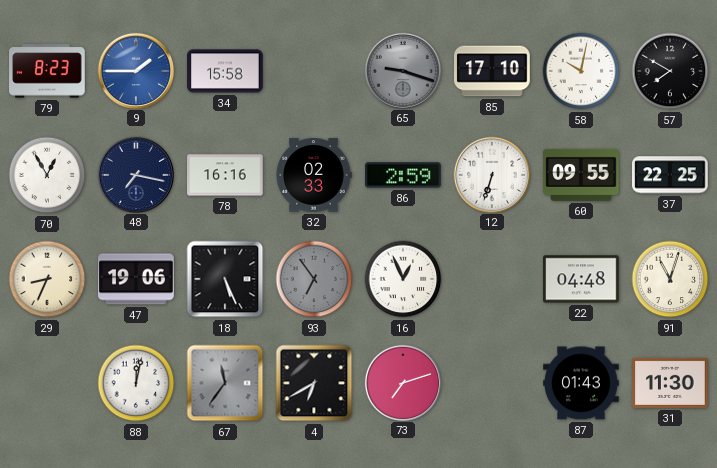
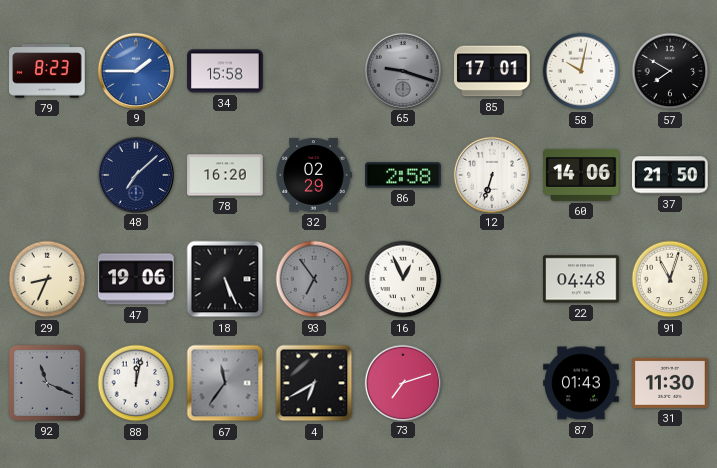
85: 17:10 -> 17:01
70: 12:55 -> none
48: 7:17 -> 7:08
78: 16:16 -> 16:20
32: 02:33 -> 02:29
86: 2:59 -> 2:58
60: 09:55 -> 14:06
37: 22:25 -> 21:50
92: none -> 11:19
